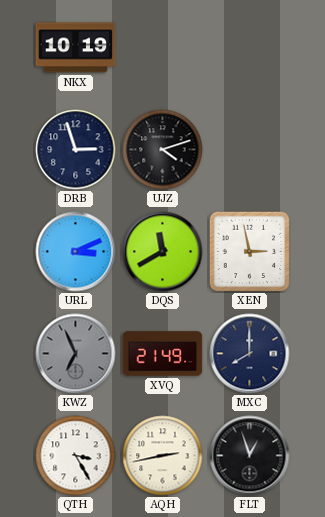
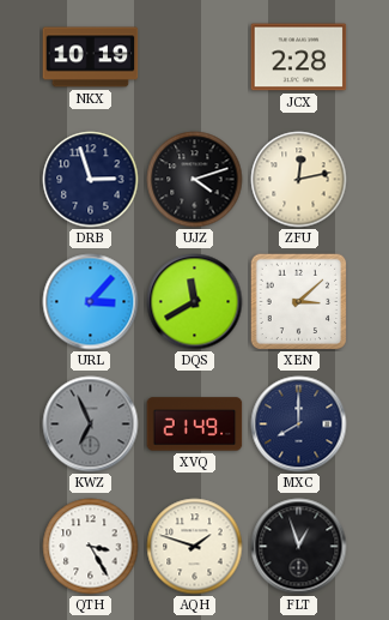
JCX: none -> 2:28
ZFU: none -> 12:13
URL: 3:11 -> 3:07
XEN: 2:58 -> 3:08
AQH: 2:43 -> 1:48
